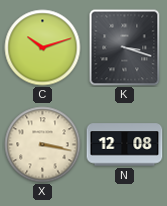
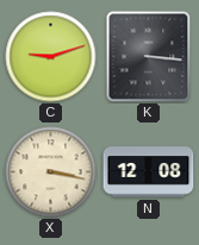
C: 10:12 -> 9:12
K: 3:18 -> 3:16
